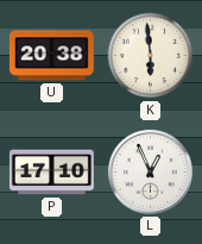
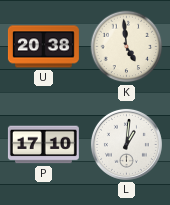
K: 5:59 -> 4:59
L: 12:56 -> 1:01
